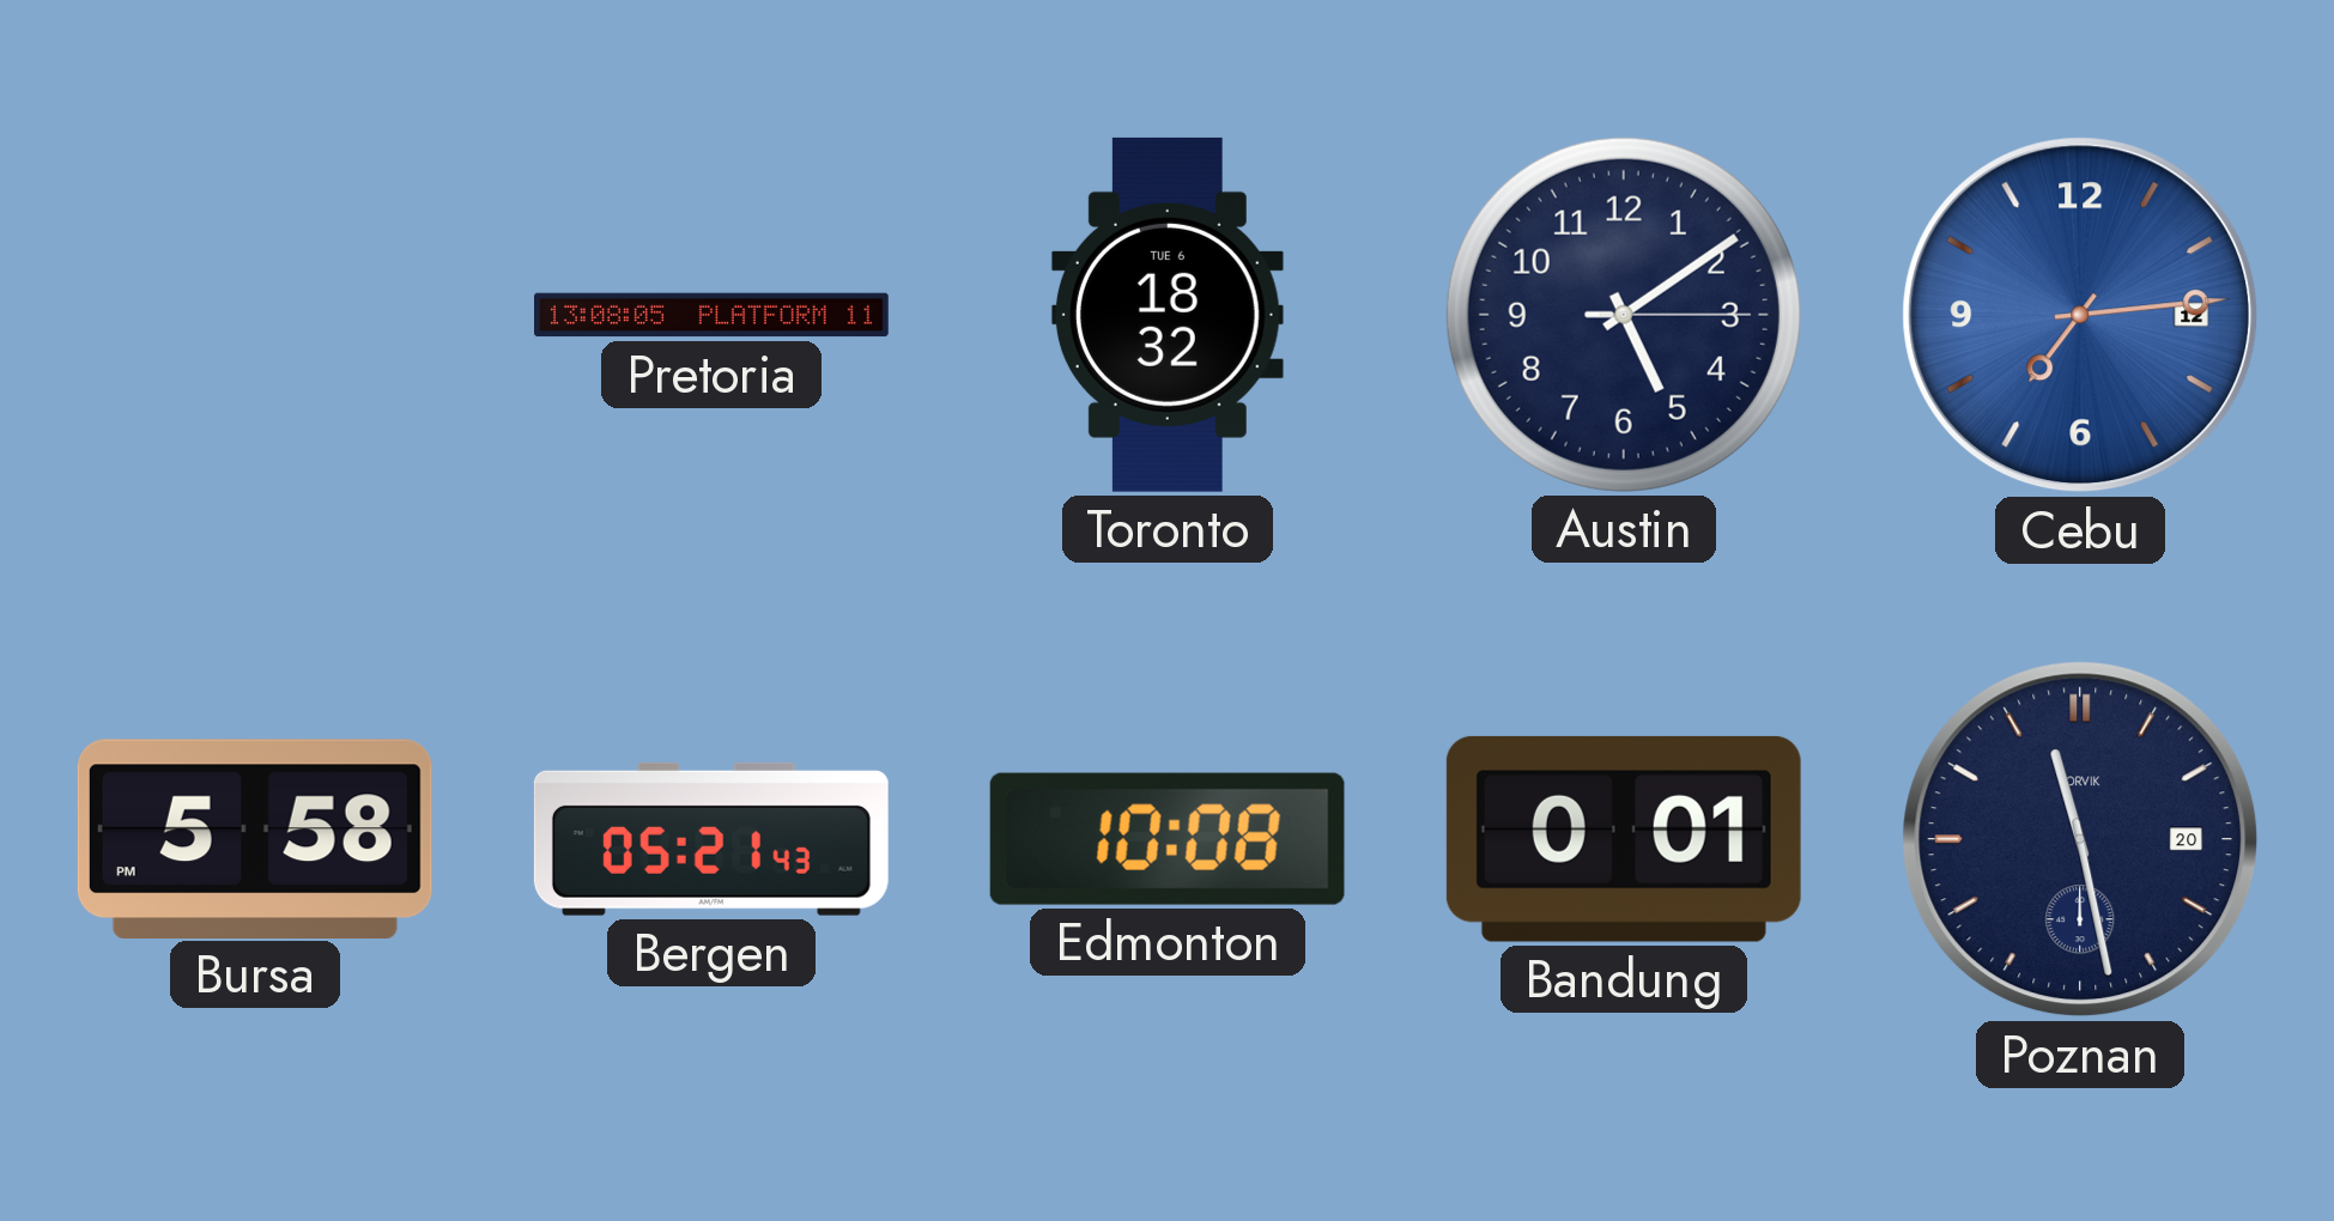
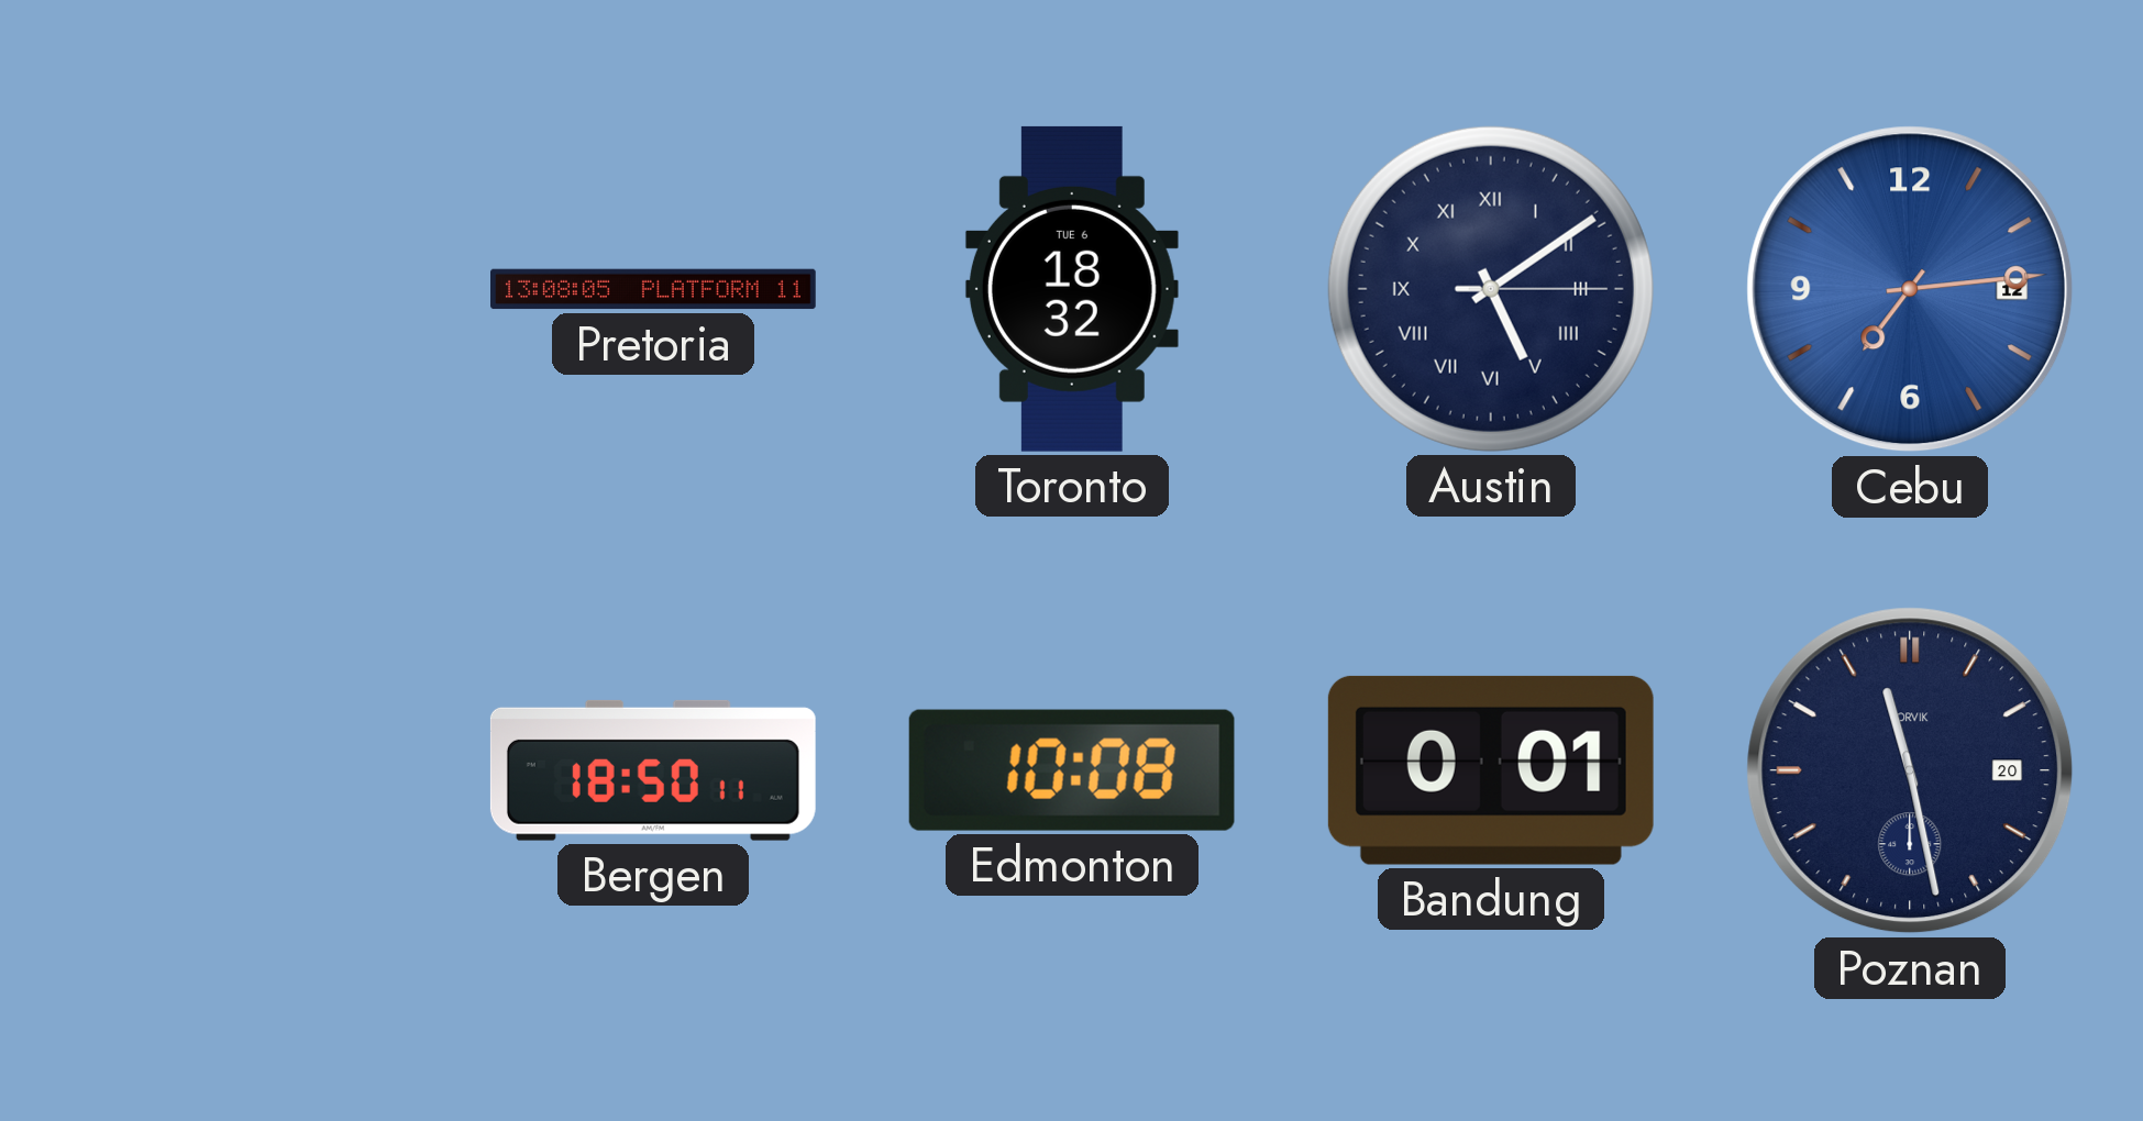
Austin numerals: Arabic -> Roman
Bursa: 5:58 -> none
Bergen: 05:21 -> 18:50
